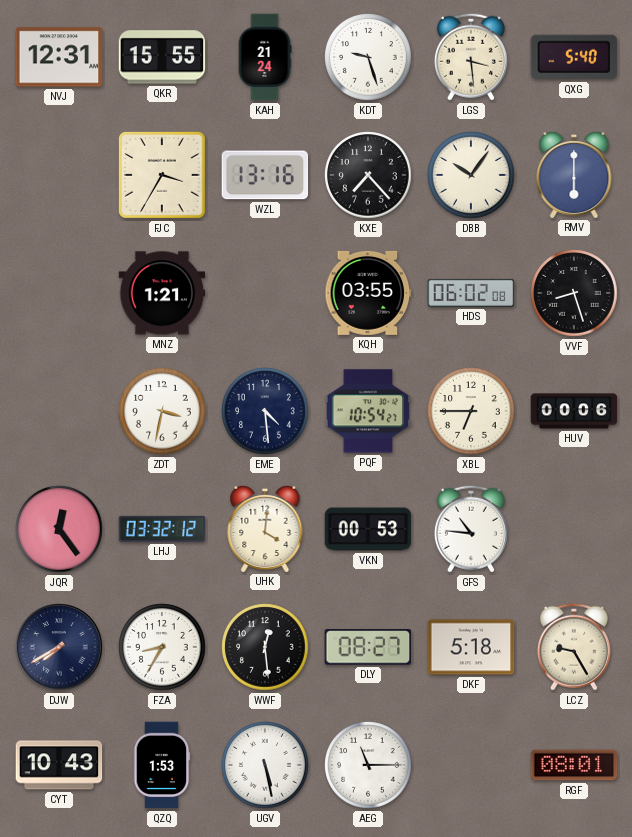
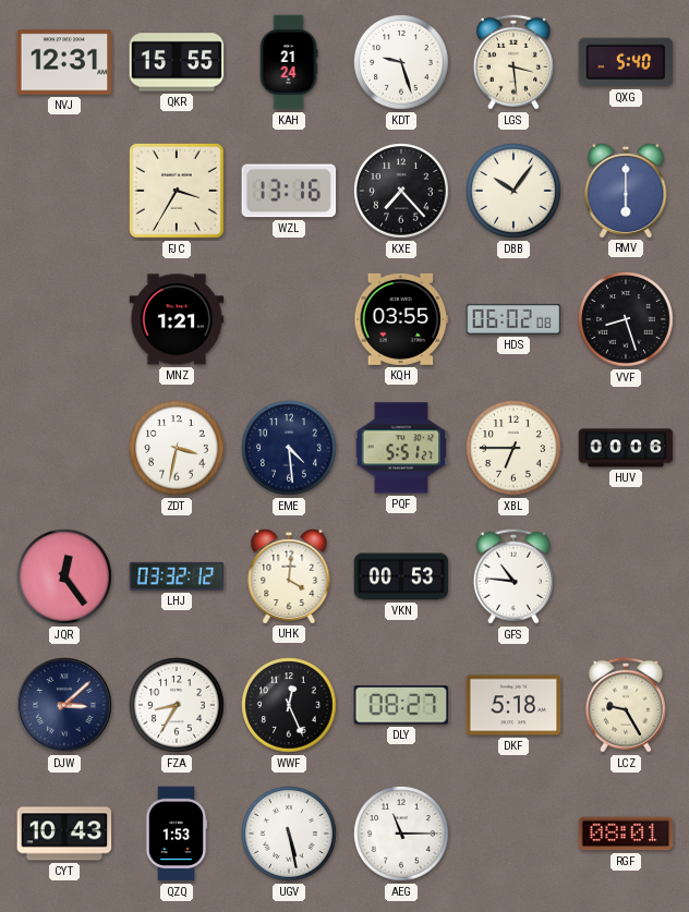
PQF: 10:54 -> 5:51
DJW: 7:40 -> 3:08
WWF: 12:29 -> 12:26
